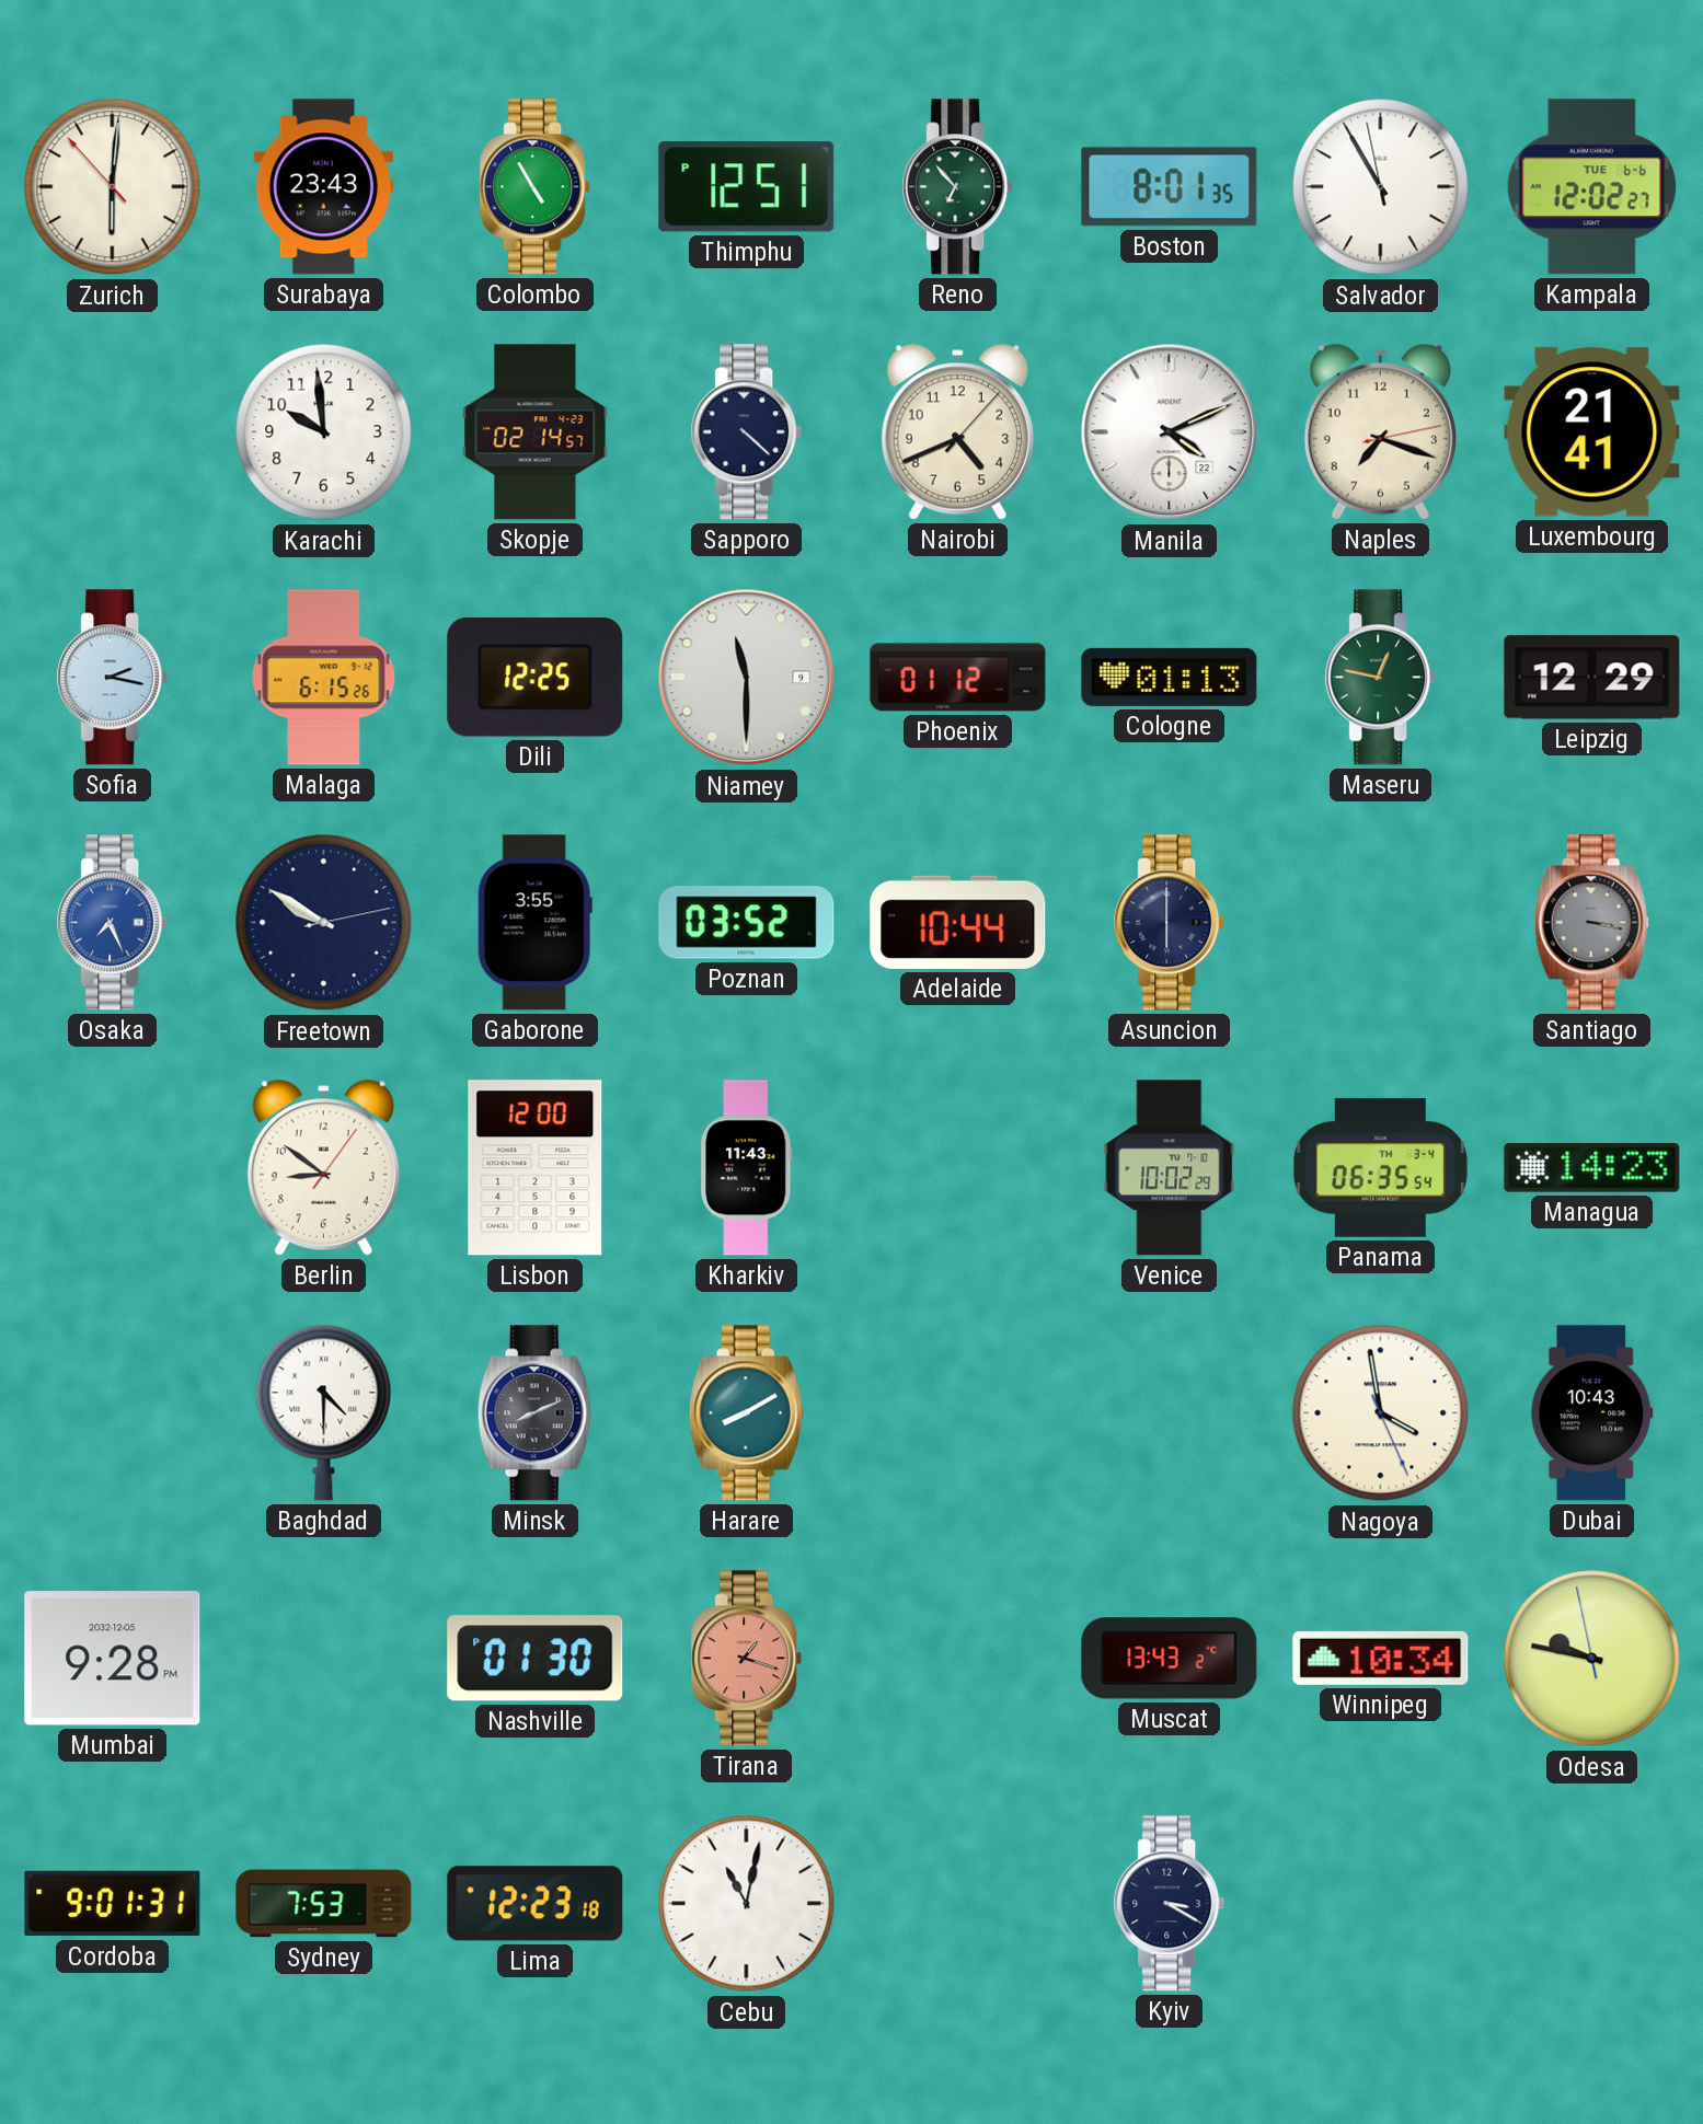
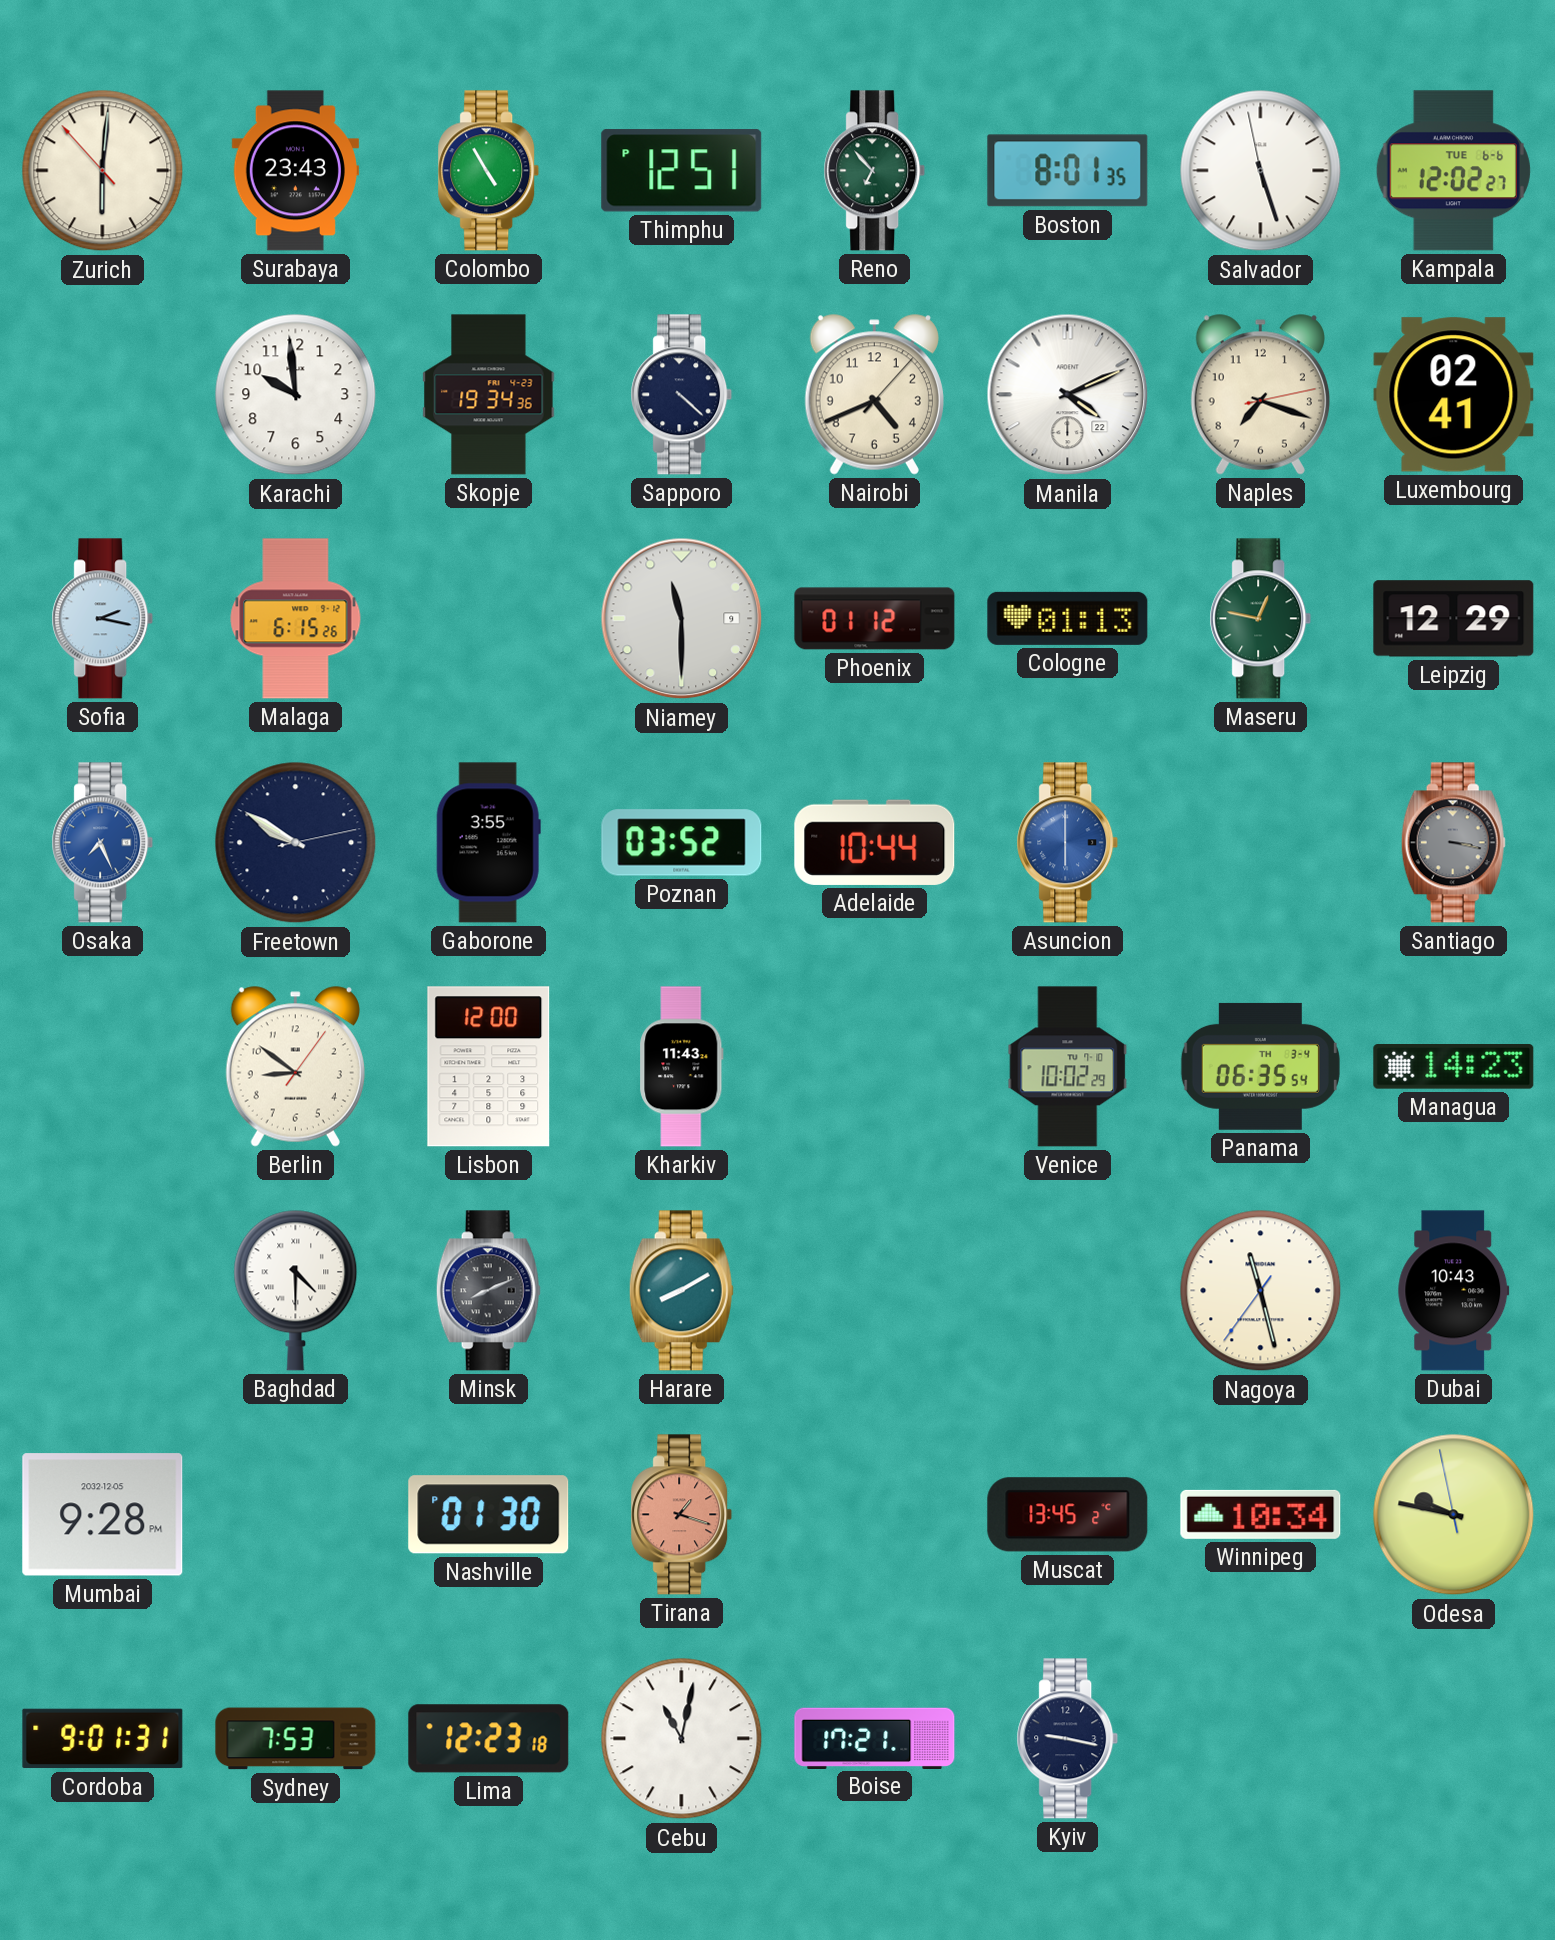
Salvador: 10:54 -> 5:26
Skopje: 02:14 -> 19:34
Luxembourg: 21:41 -> 02:41
Dili: 12:25 -> none
Asuncion dial: navy -> blue
Nagoya: 3:58 -> 11:27
Muscat: 13:43 -> 13:45
Boise: none -> 17:21
Kyiv: 3:20 -> 9:17
